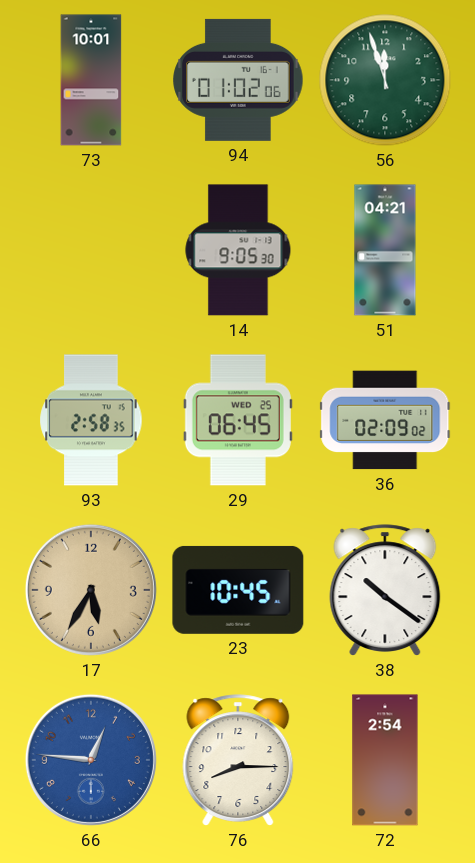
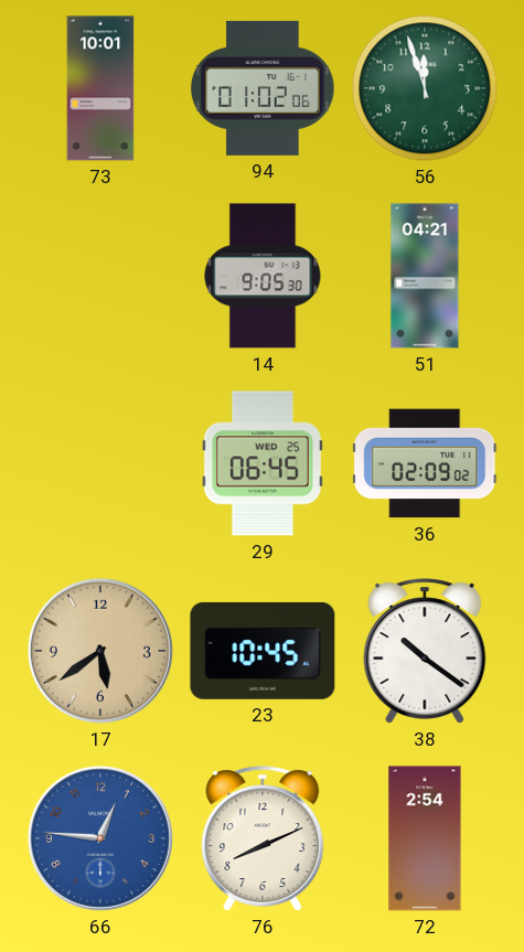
93: 2:58 -> none
17: 5:35 -> 5:39
76: 8:15 -> 8:11
